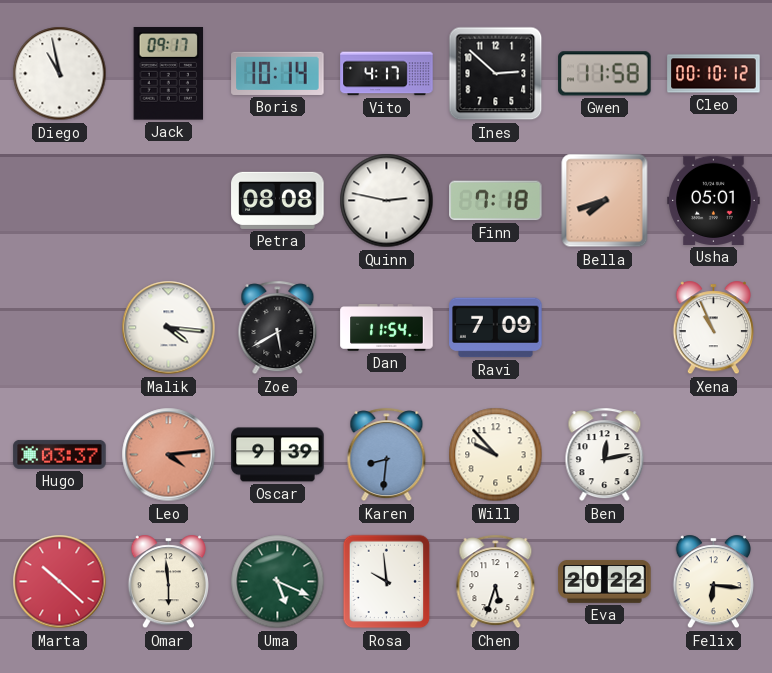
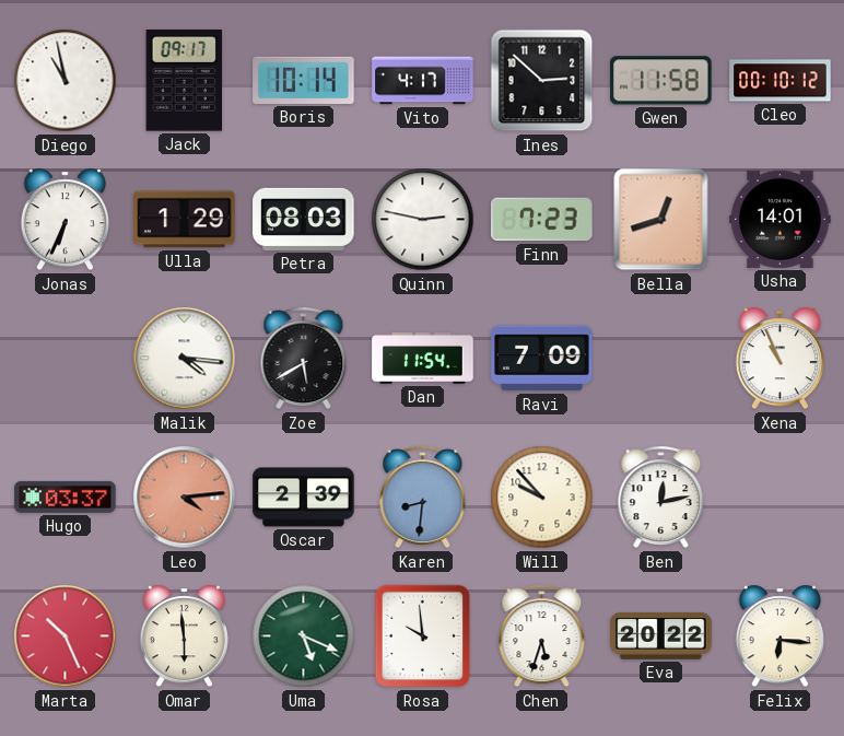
Jonas: none -> 6:34
Ulla: none -> 1:29
Petra: 08:08 -> 08:03
Finn: 7:18 -> 7:23
Bella: 7:42 -> 12:42
Usha: 05:01 -> 14:01
Oscar: 9:39 -> 2:39
Marta: 10:22 -> 10:26
